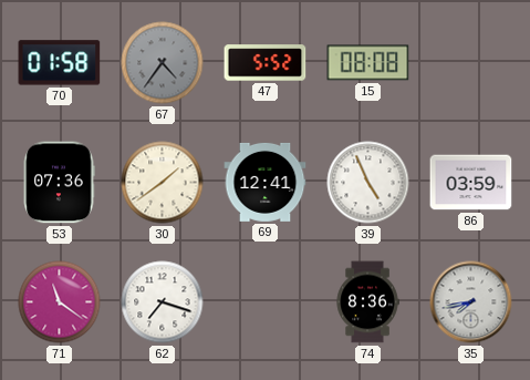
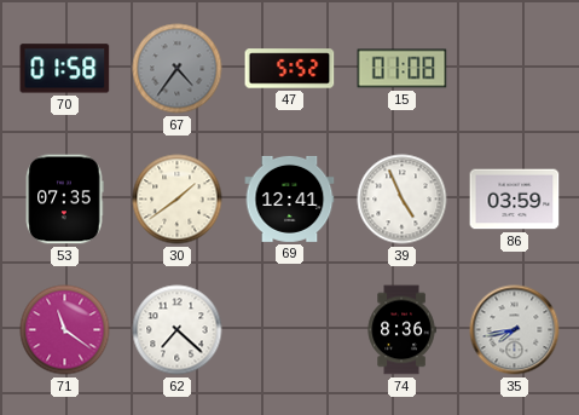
15: 08:08 -> 01:08
53: 07:36 -> 07:35
62: 7:18 -> 7:22
